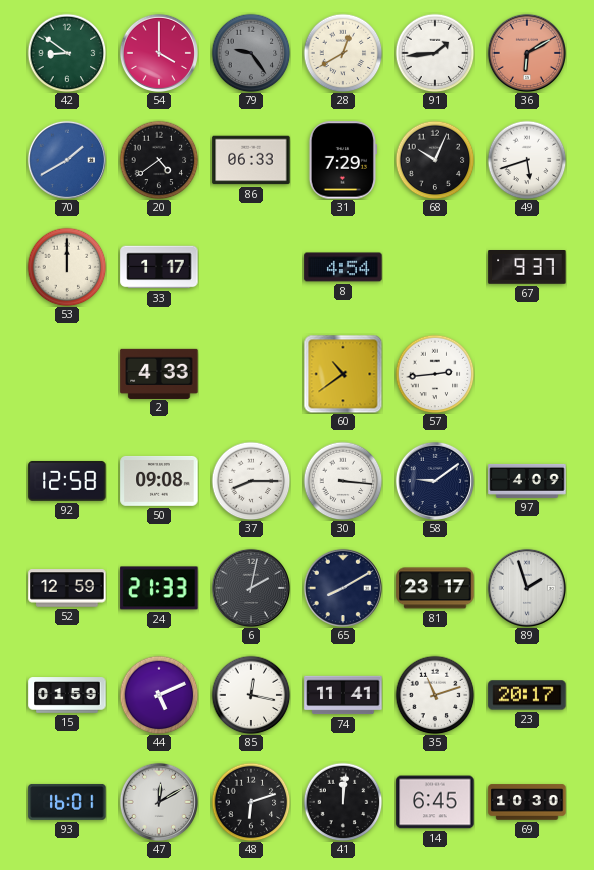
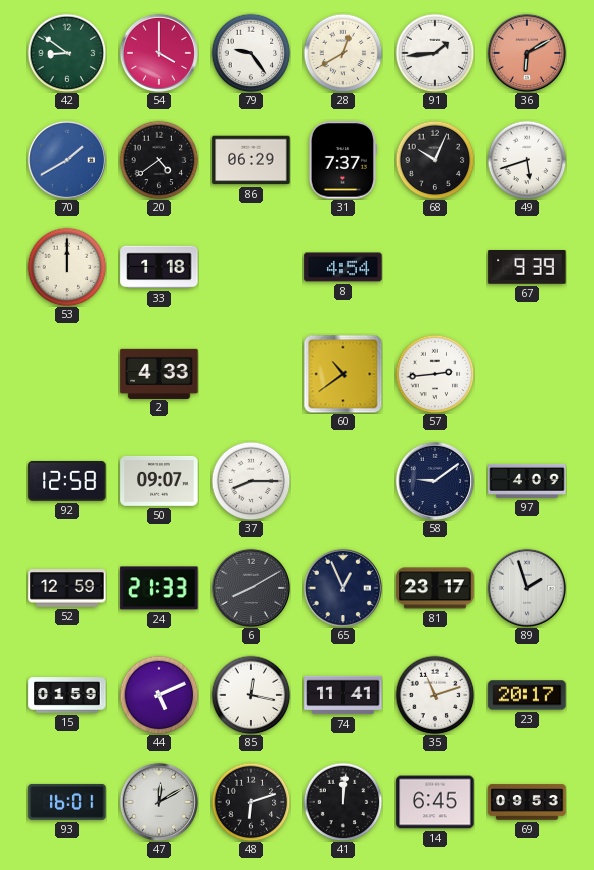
79 dial: grey -> white
86: 06:33 -> 06:29
31: 7:29 -> 7:37
33: 1:17 -> 1:18
67: 9:37 -> 9:39
50: 09:08 -> 09:07
30: 3:16 -> none
6: 2:02 -> 8:10
65: 8:10 -> 12:56
69: 10:30 -> 09:53
